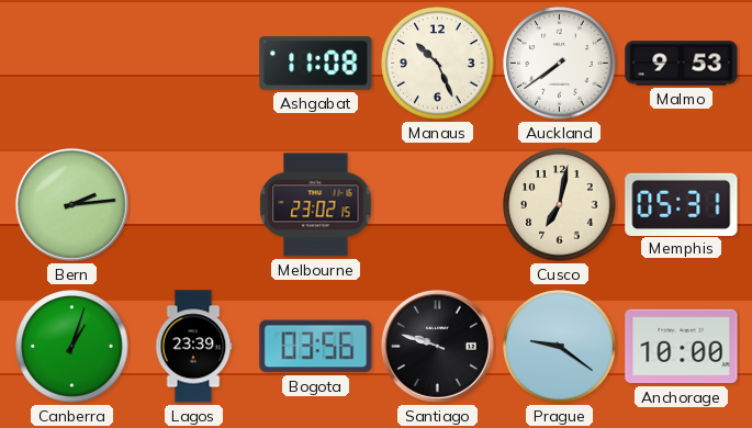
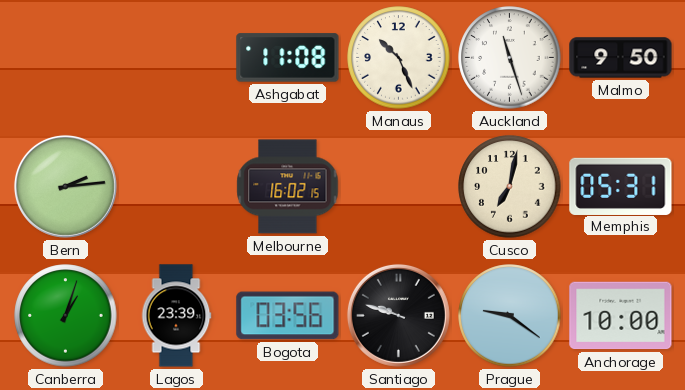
Auckland: 7:39 -> 11:27
Malmo: 9:53 -> 9:50
Melbourne: 23:02 -> 16:02
